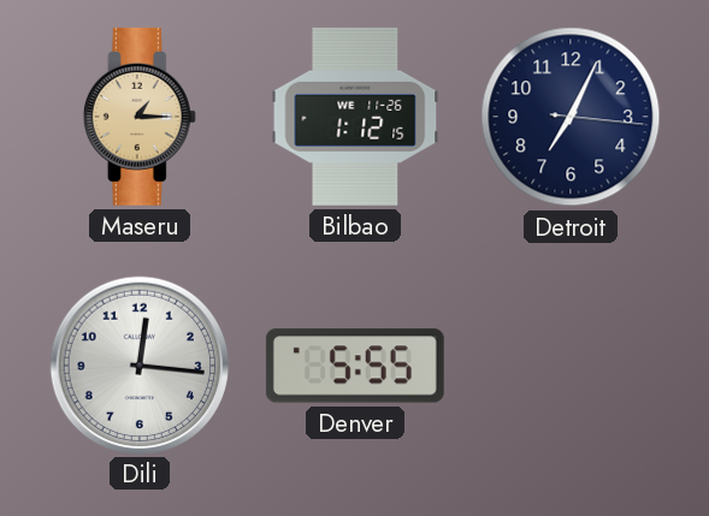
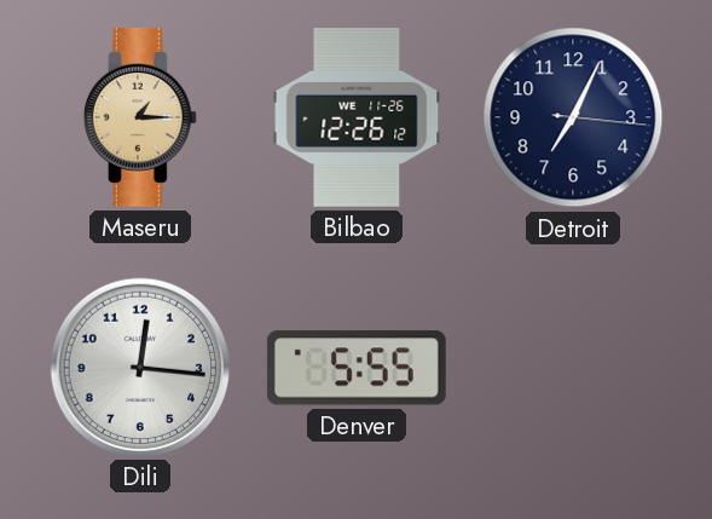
Bilbao: 1:12 -> 12:26
